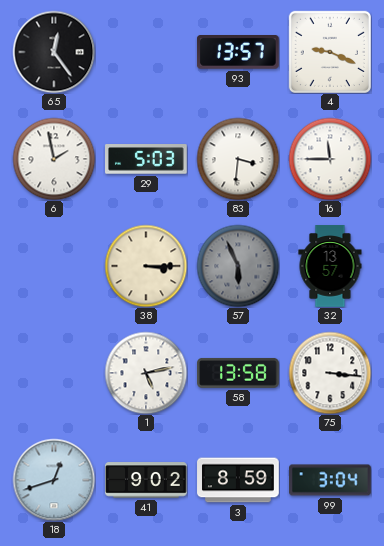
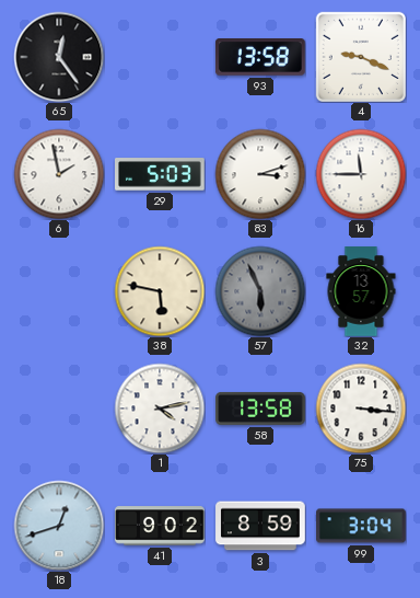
93: 13:57 -> 13:58
83: 3:31 -> 3:12
38: 3:15 -> 5:47
1: 5:13 -> 4:13
